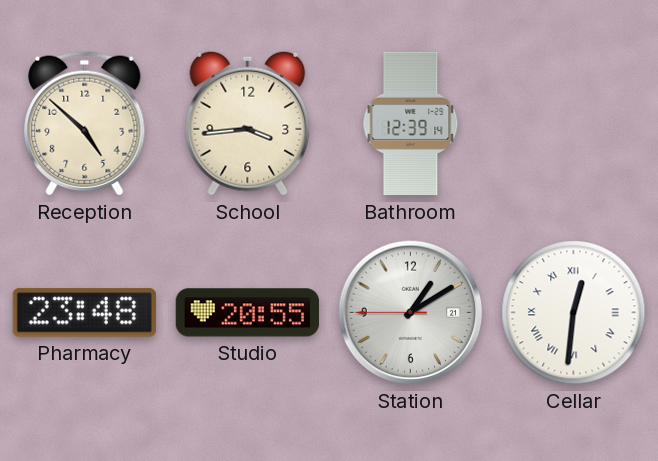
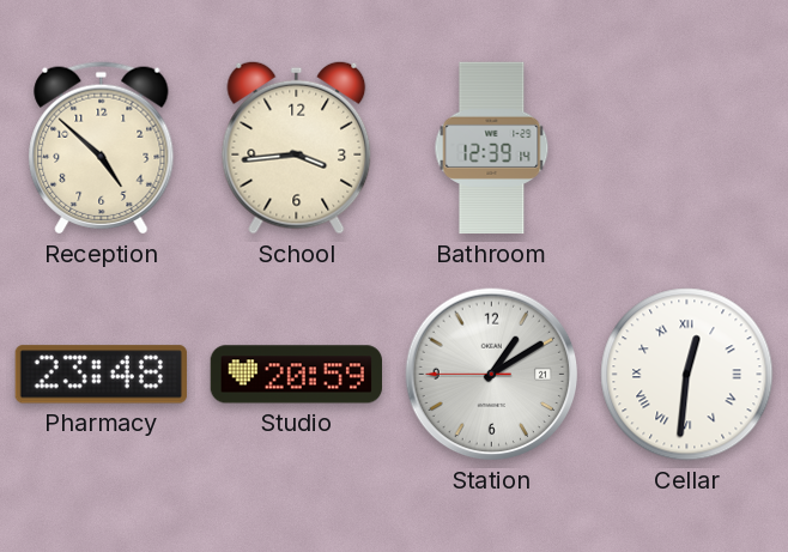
Studio: 20:55 -> 20:59
